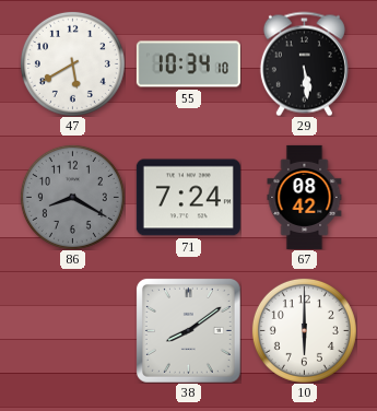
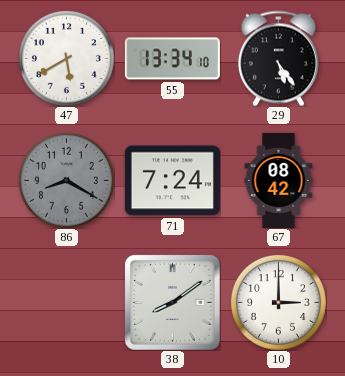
55: 10:34 -> 13:34
29: 5:29 -> 5:24
10: 6:00 -> 3:00
